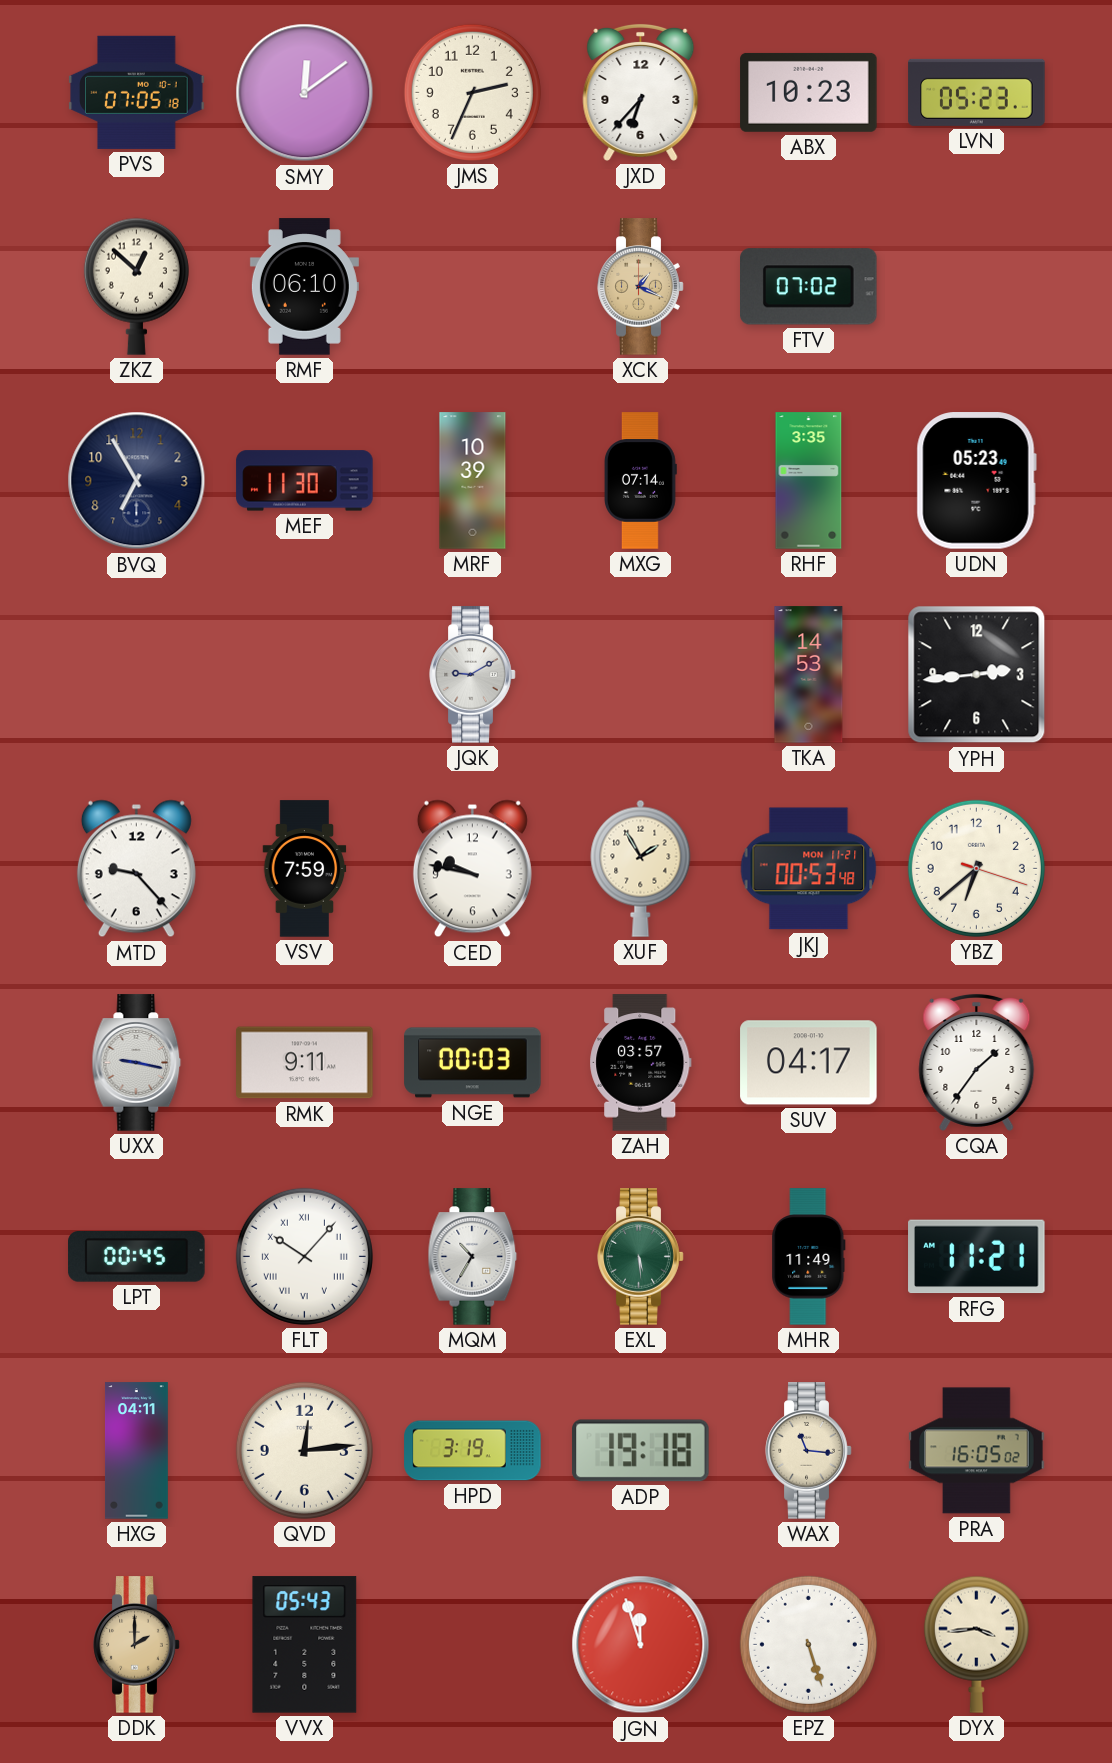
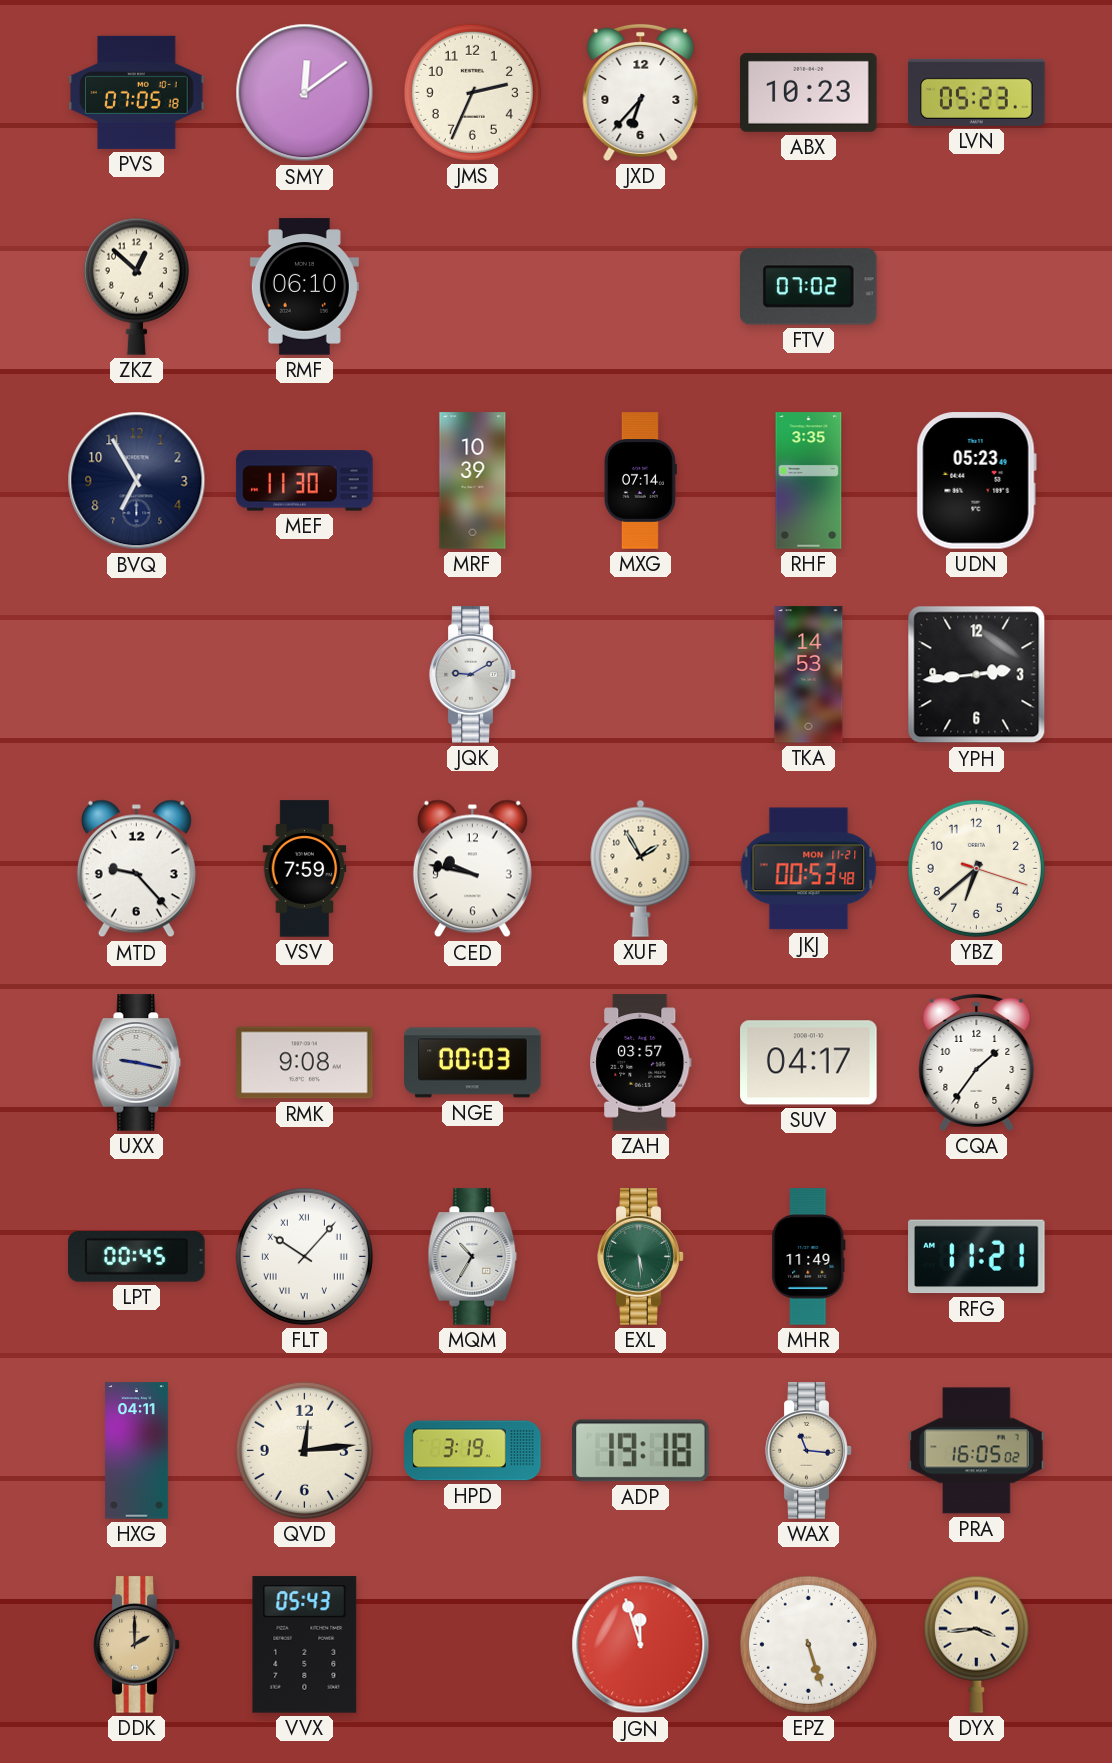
XCK: 1:19 -> none
RMK: 9:11 -> 9:08
